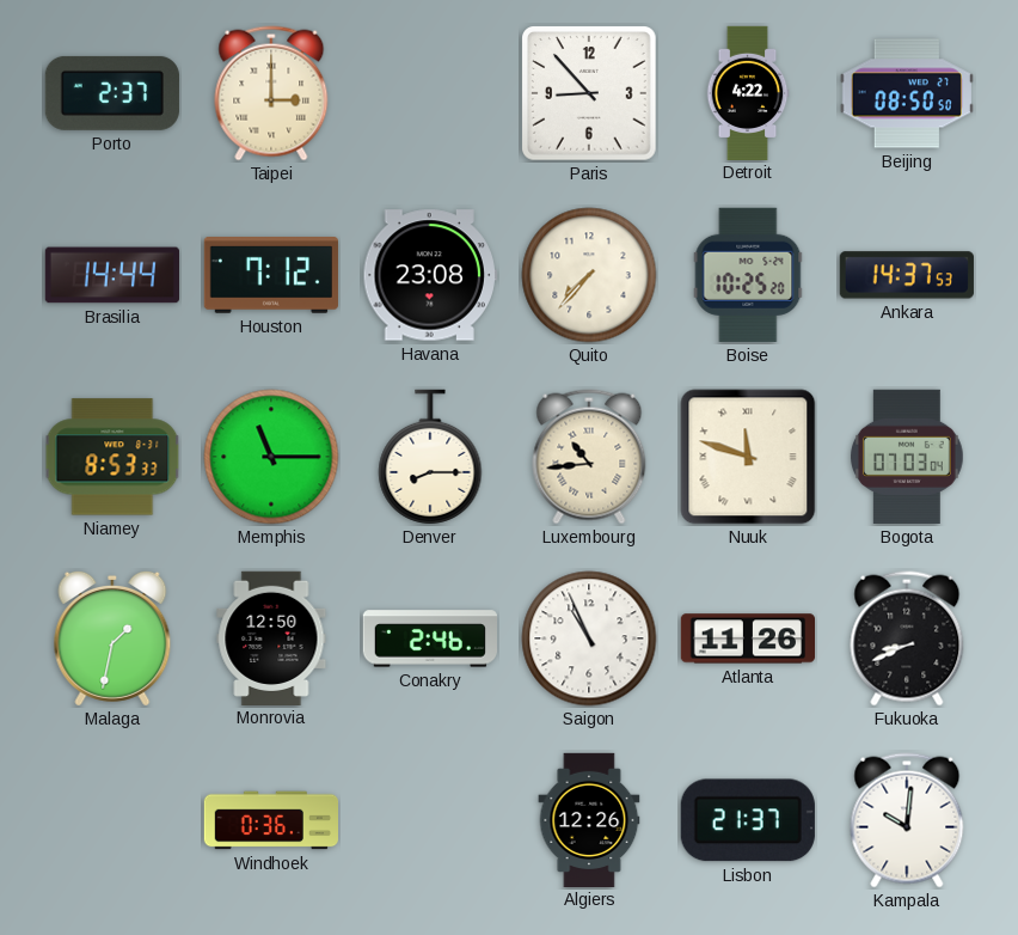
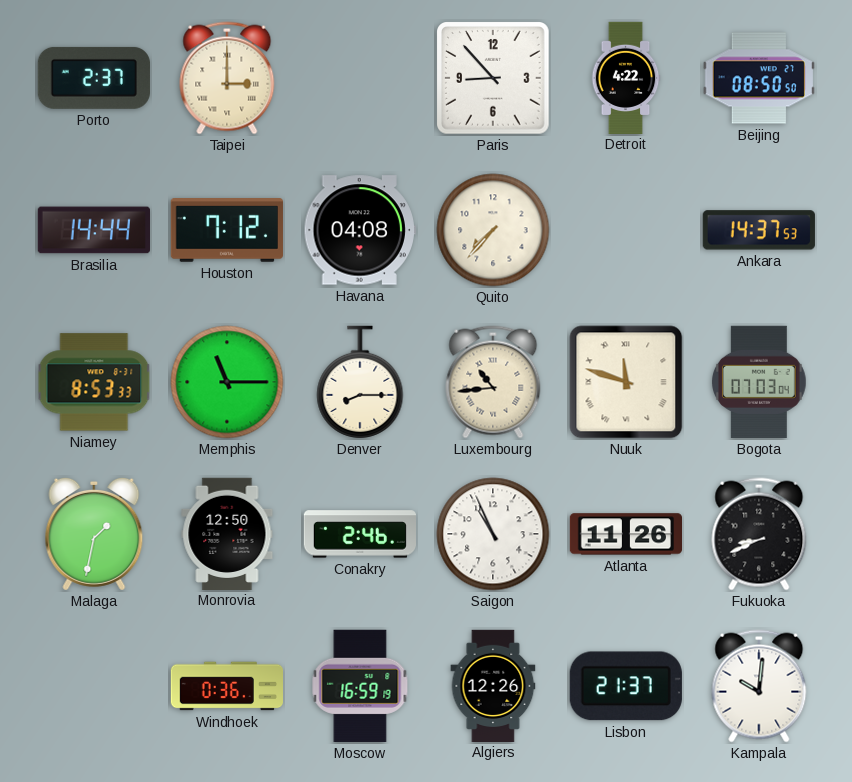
Havana: 23:08 -> 04:08
Boise: 10:25 -> none
Moscow: none -> 16:59
